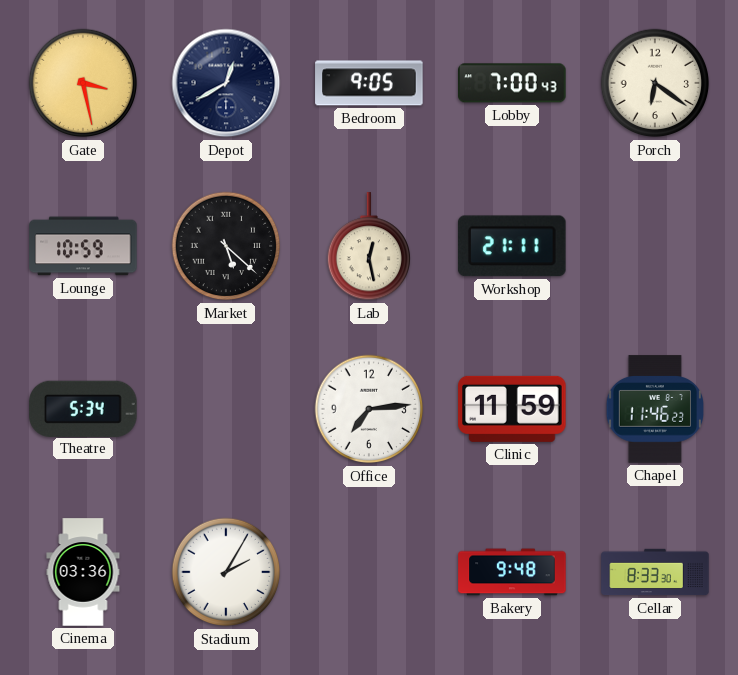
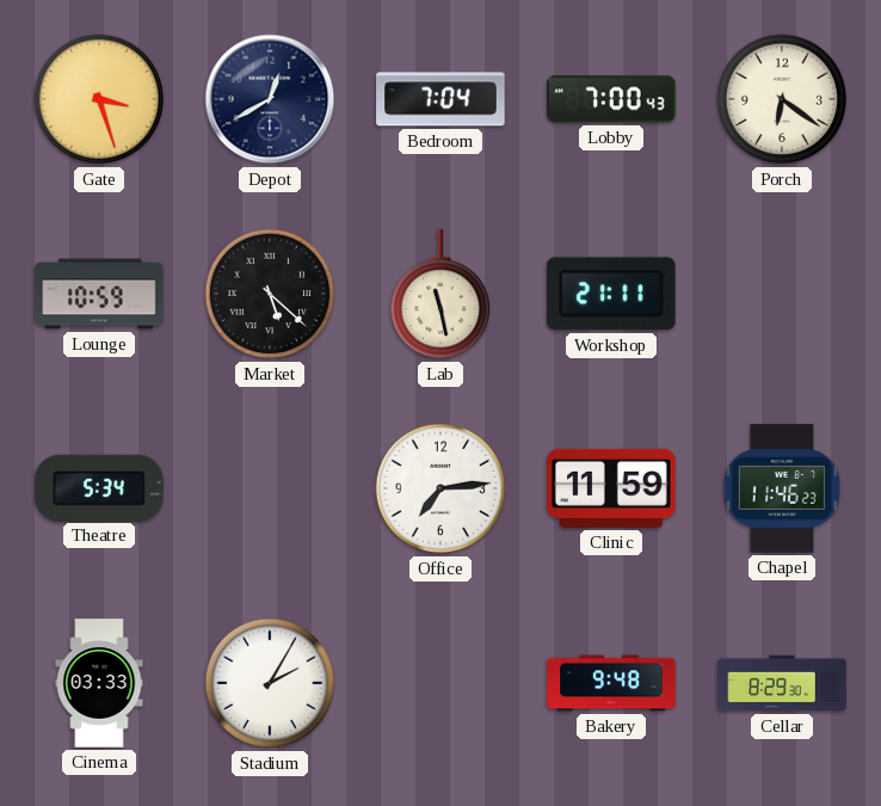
Gate: 3:28 -> 3:27
Bedroom: 9:05 -> 7:04
Lab: 12:28 -> 11:28
Cinema: 03:36 -> 03:33
Cellar: 8:33 -> 8:29
